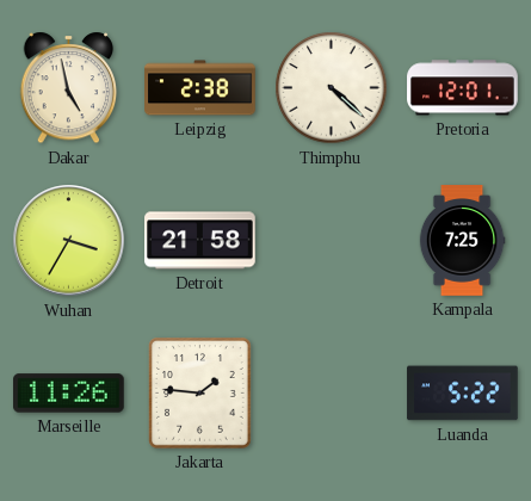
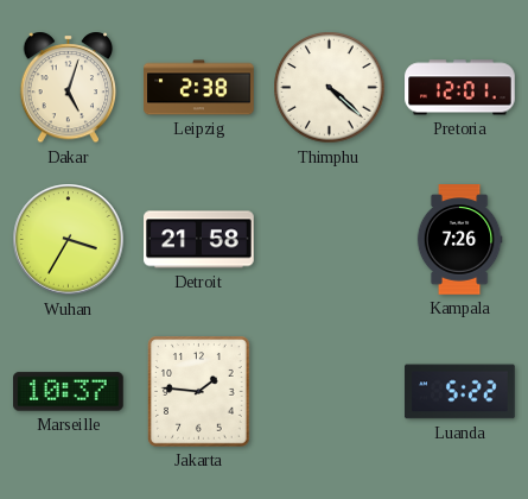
Dakar: 4:58 -> 5:03
Kampala: 7:25 -> 7:26
Marseille: 11:26 -> 10:37
